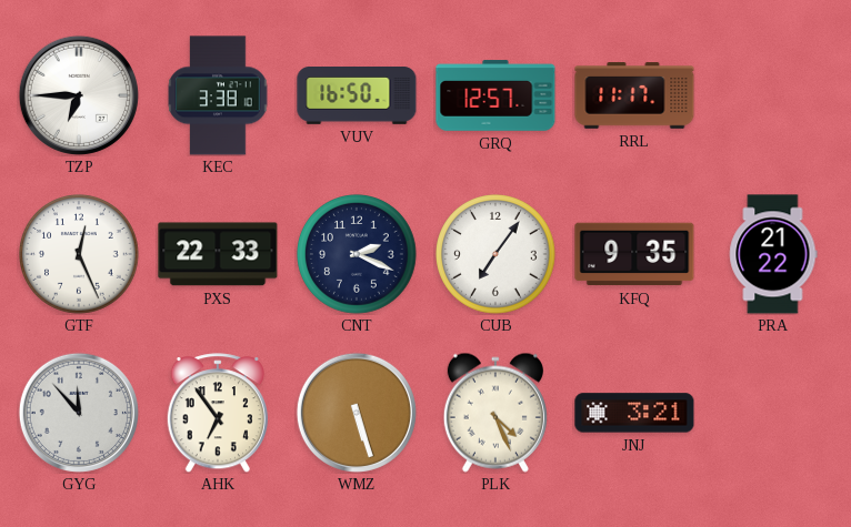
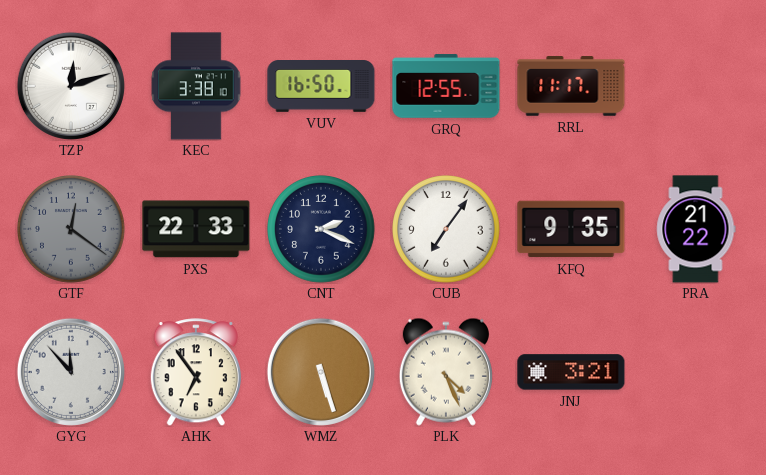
TZP: 6:45 -> 12:12
GRQ: 12:57 -> 12:55
GTF: 12:26 -> 12:21
GTF dial: white -> grey
